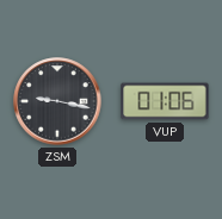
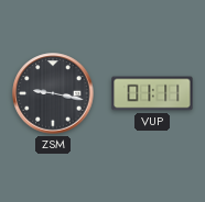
VUP: 01:06 -> 01:11
